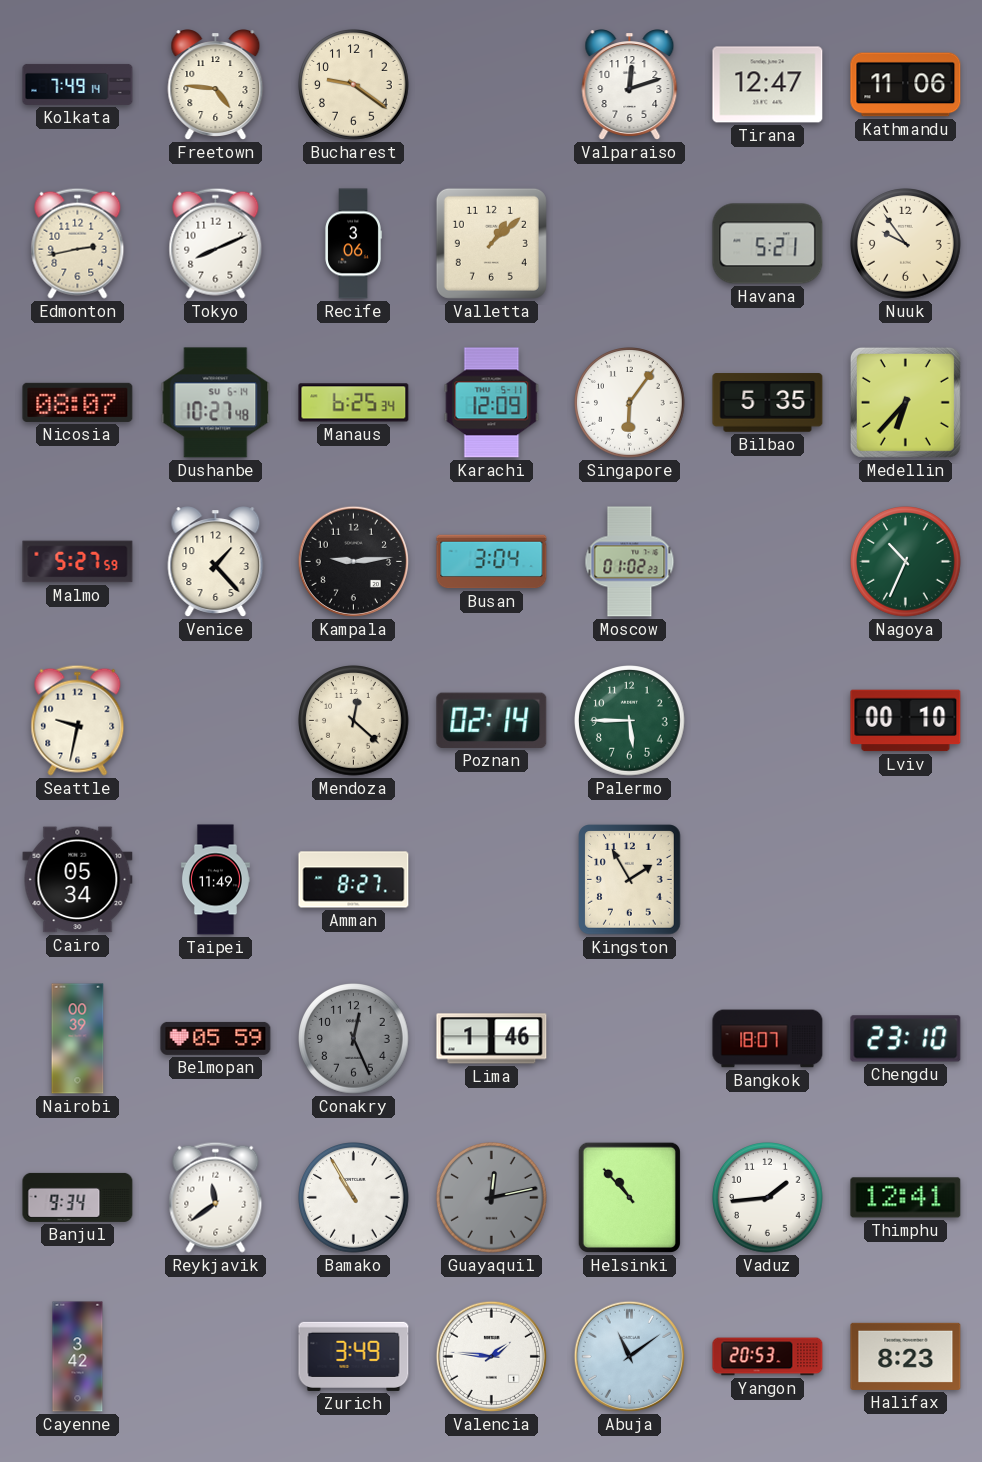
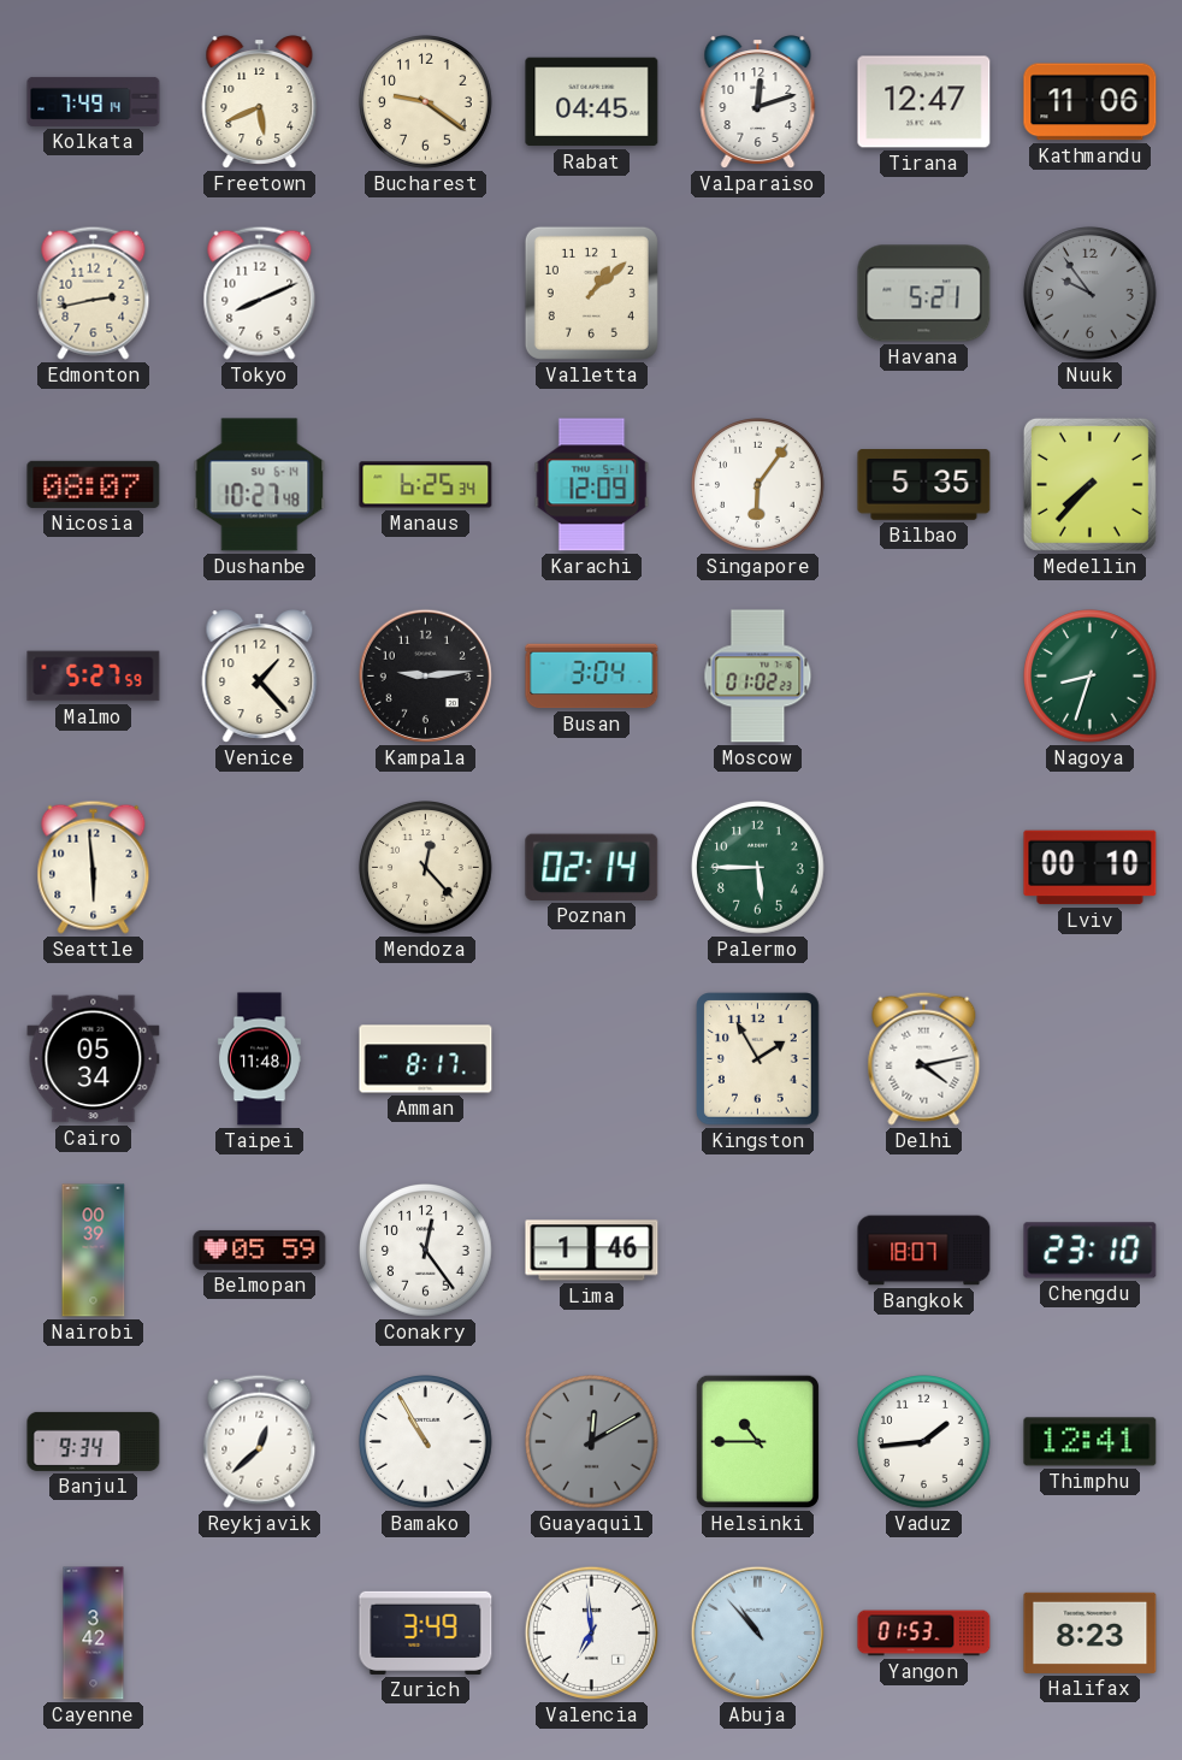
Freetown: 4:46 -> 5:41
Rabat: none -> 04:45
Recife: 3:06 -> none
Nuuk dial: cream -> grey
Medellin: 6:37 -> 7:37
Nagoya: 10:34 -> 8:33
Seattle: 9:32 -> 5:59
Mendoza: 12:22 -> 12:23
Taipei: 11:49 -> 11:48
Amman: 8:27 -> 8:17
Delhi: none -> 4:13
Conakry: 12:26 -> 12:24
Conakry dial: grey -> white
Reykjavik: 11:39 -> 12:38
Guayaquil: 12:13 -> 12:10
Helsinki: 10:53 -> 10:45
Valencia: 1:46 -> 6:59
Abuja: 11:09 -> 10:53
Yangon: 20:53 -> 01:53
